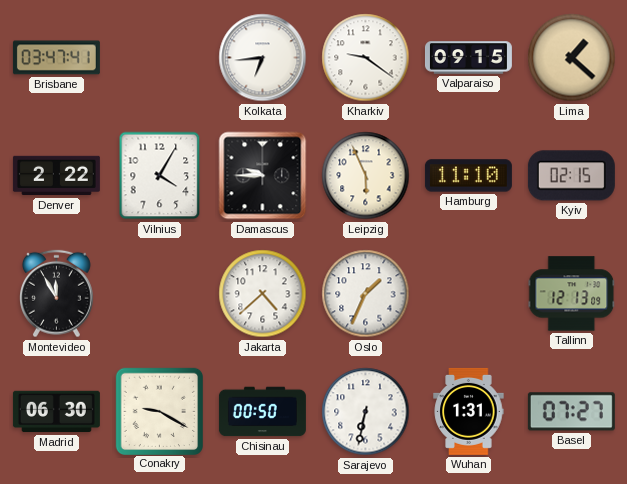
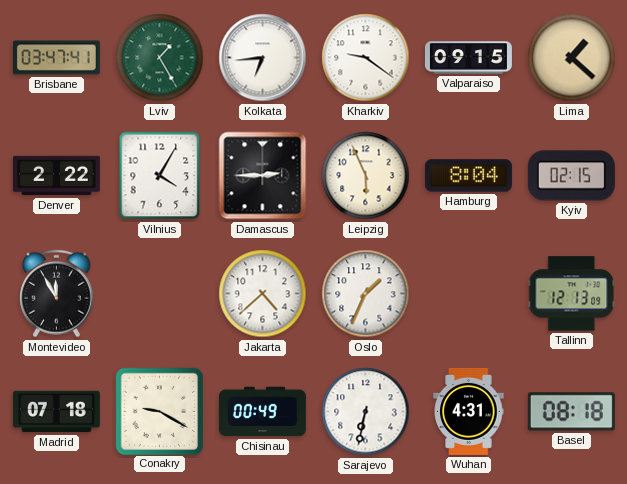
Lviv: none -> 1:25
Damascus: 9:45 -> 2:45
Hamburg: 11:10 -> 8:04
Madrid: 06:30 -> 07:18
Chisinau: 00:50 -> 00:49
Wuhan: 1:31 -> 4:31
Basel: 07:27 -> 08:18
